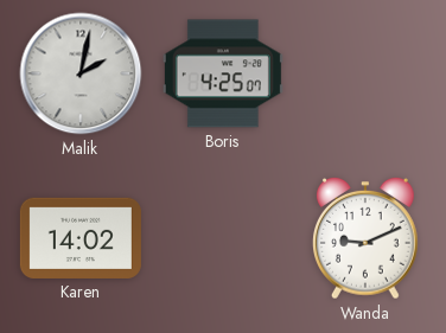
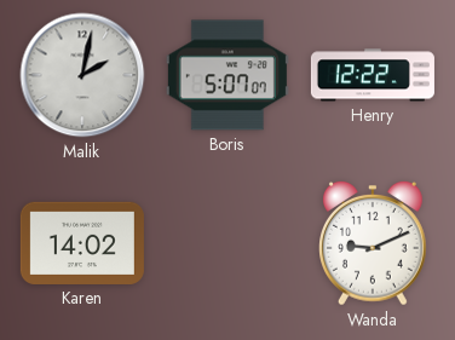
Boris: 4:25 -> 5:07
Henry: none -> 12:22
